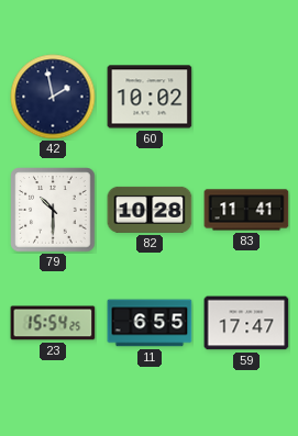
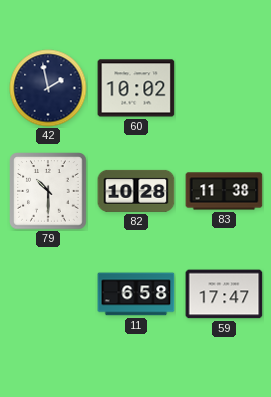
83: 11:41 -> 11:38
23: 15:54 -> none
11: 6:55 -> 6:58
